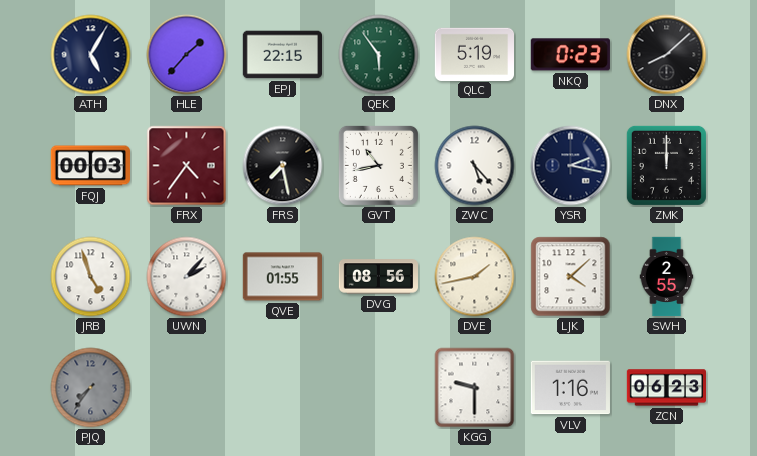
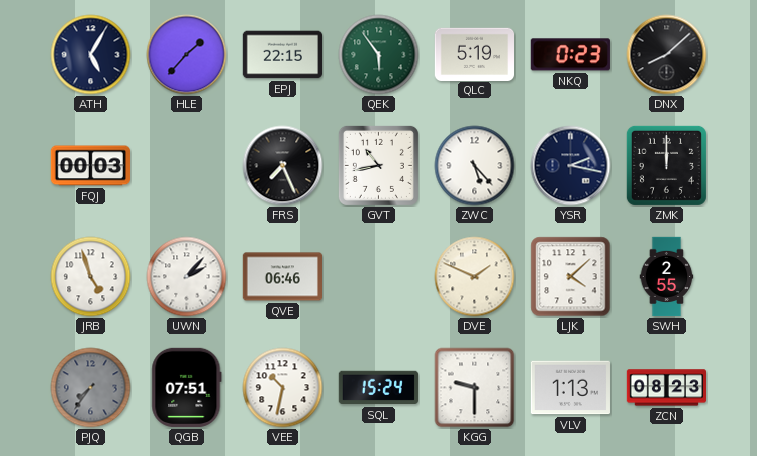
FRX: 4:36 -> none
FRS: 7:28 -> 7:26
QVE: 01:55 -> 06:46
DVG: 08:56 -> none
DVE: 1:43 -> 1:49
QGB: none -> 07:51
VEE: none -> 10:32
SQL: none -> 15:24
VLV: 1:16 -> 1:13
ZCN: 06:23 -> 08:23
